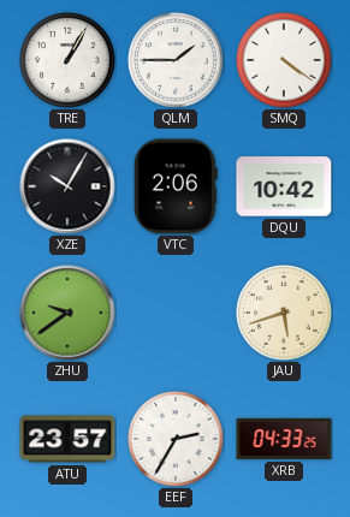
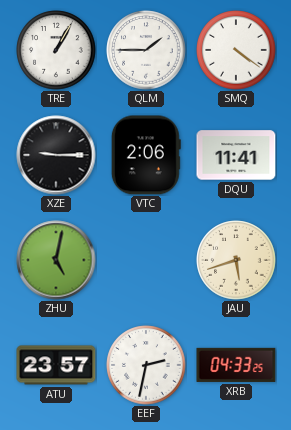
XZE: 10:05 -> 9:15
DQU: 10:42 -> 11:41
ZHU: 9:39 -> 5:02
EEF: 2:35 -> 2:32
